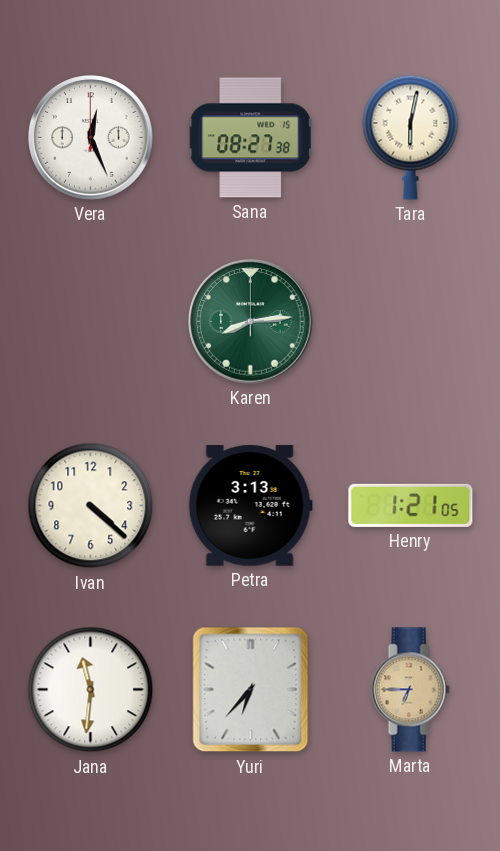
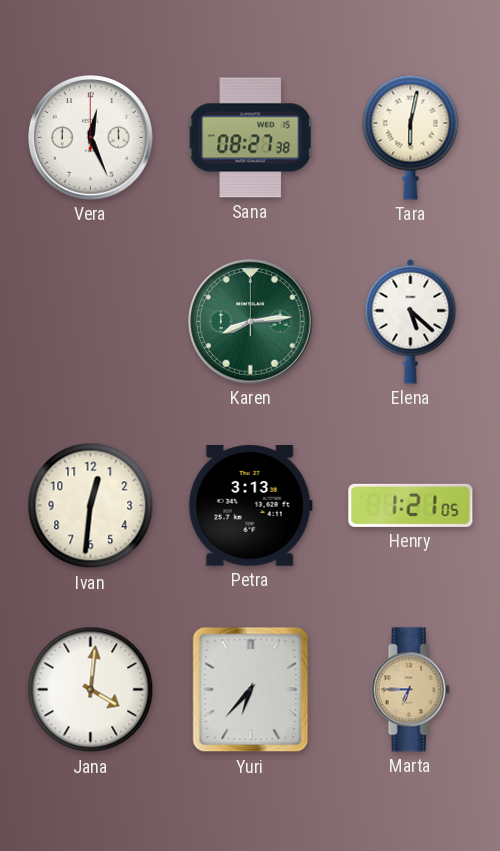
Elena: none -> 5:22
Ivan: 4:22 -> 12:31
Jana: 11:31 -> 4:01
